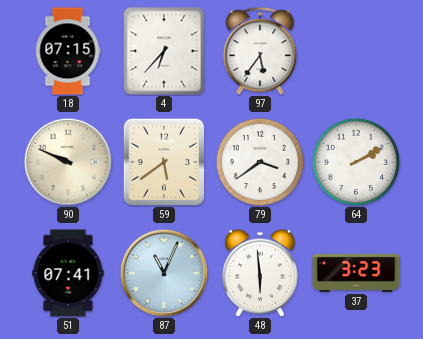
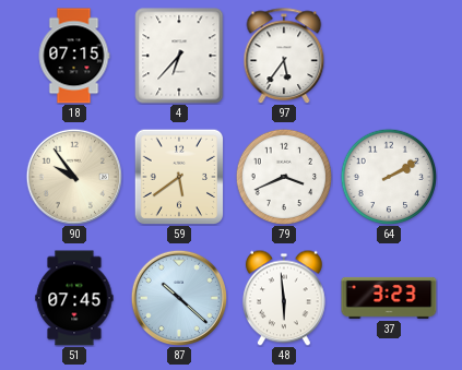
90: 9:49 -> 9:54
79: 3:39 -> 3:41
51: 07:41 -> 07:45
87: 11:04 -> 10:22
